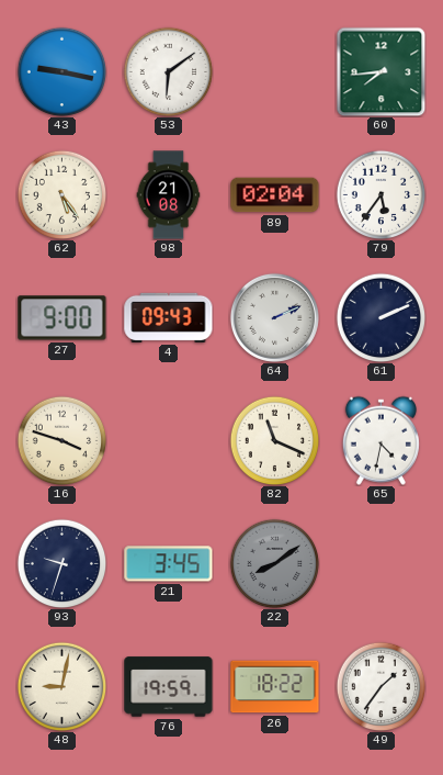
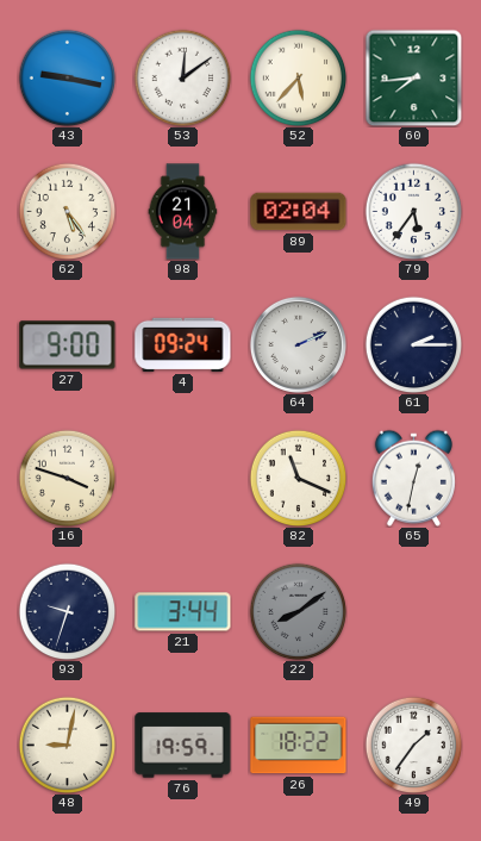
53: 6:09 -> 12:09
52: none -> 5:37
98: 21:08 -> 21:04
4: 09:43 -> 09:24
61: 2:11 -> 2:15
65: 4:32 -> 12:32
21: 3:45 -> 3:44
